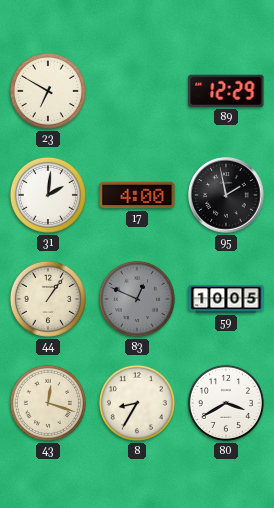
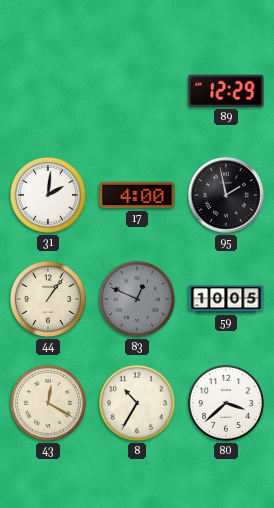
23: 6:50 -> none
43: 12:18 -> 12:20
8: 8:35 -> 10:35
80: 3:40 -> 3:38
